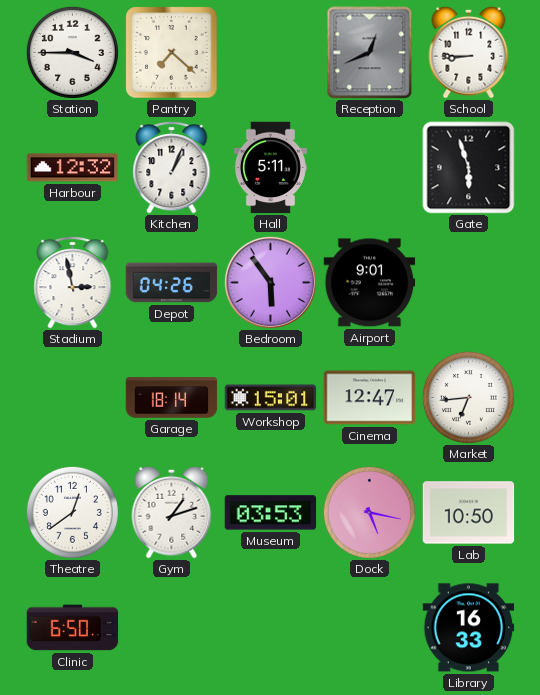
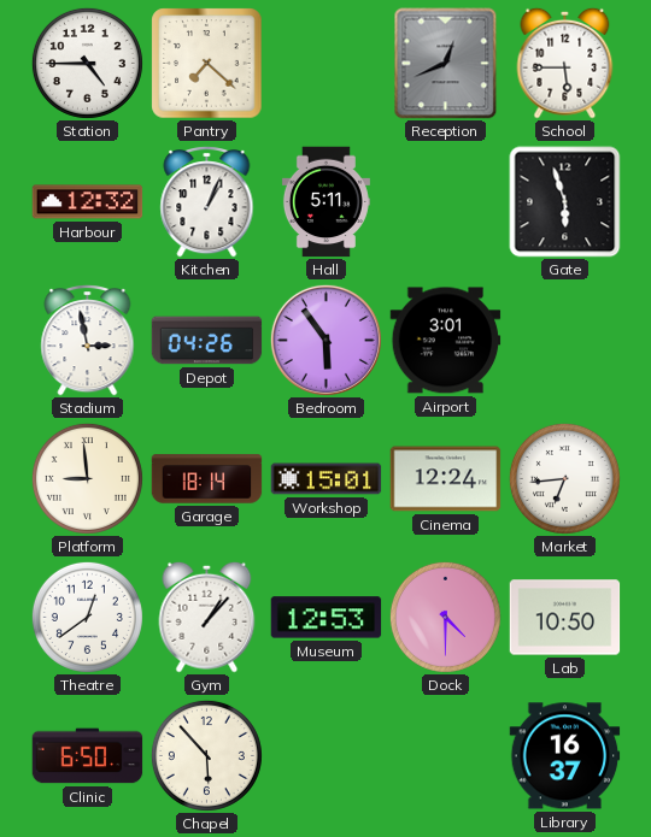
Station: 3:45 -> 4:45
School: 8:45 -> 5:45
Airport: 9:01 -> 3:01
Platform: none -> 8:59
Cinema: 12:47 -> 12:24
Gym: 1:12 -> 1:07
Museum: 03:53 -> 12:53
Dock: 5:17 -> 4:30
Chapel: none -> 5:53
Library: 16:33 -> 16:37
